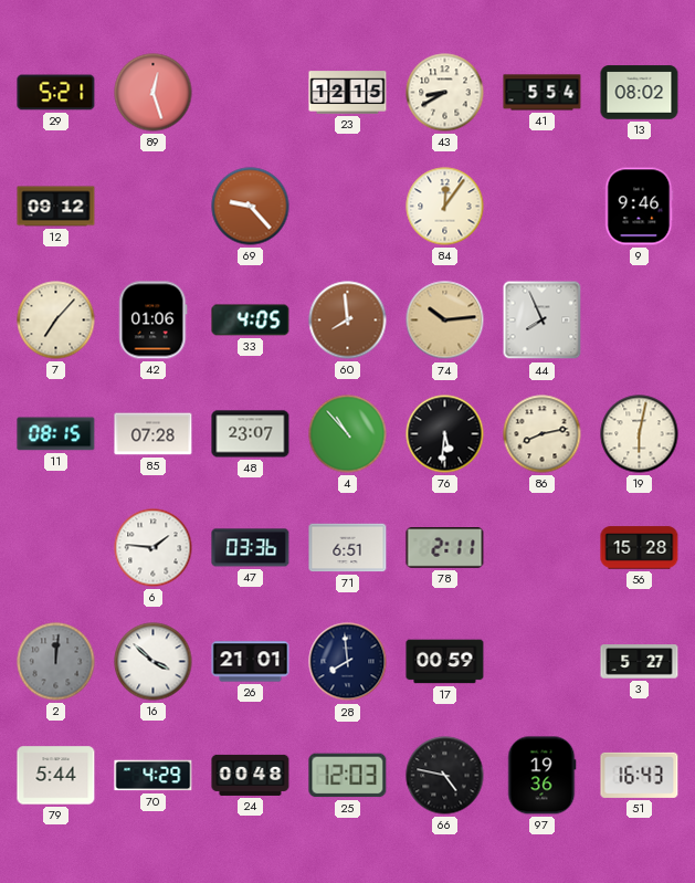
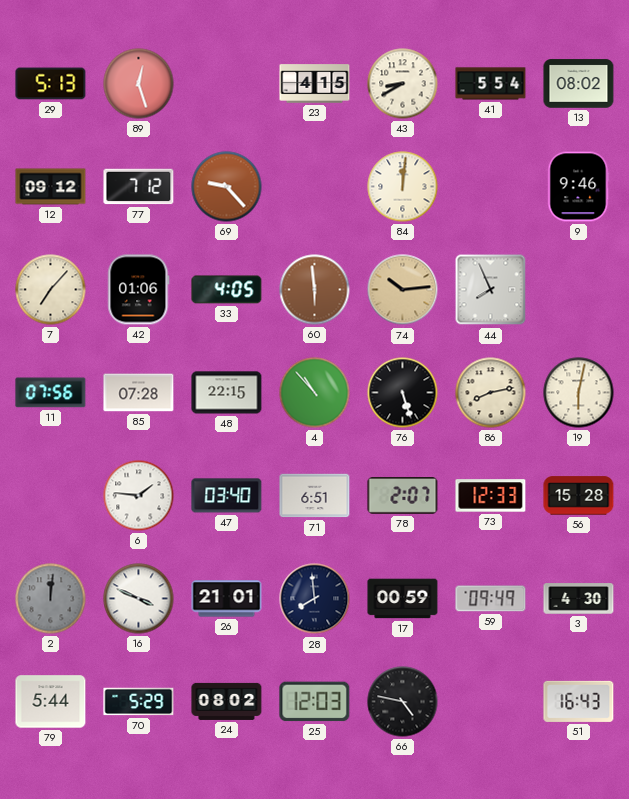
29: 5:21 -> 5:13
23: 12:15 -> 4:15
77: none -> 7:12
84: 12:06 -> 12:01
60: 7:59 -> 5:59
11: 08:15 -> 07:56
48: 23:07 -> 22:15
76: 5:31 -> 5:27
47: 03:36 -> 03:40
78: 2:11 -> 2:07
73: none -> 12:33
16: 3:52 -> 3:49
59: none -> 09:49
3: 5:27 -> 4:30
70: 4:29 -> 5:29
24: 00:48 -> 08:02
97: 19:36 -> none
